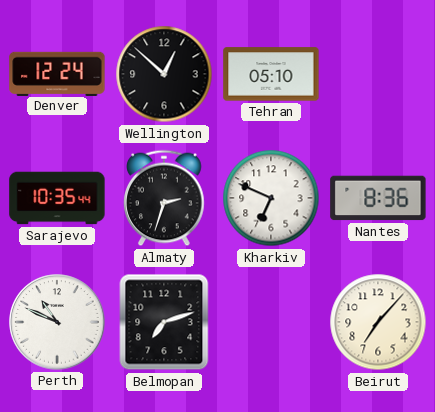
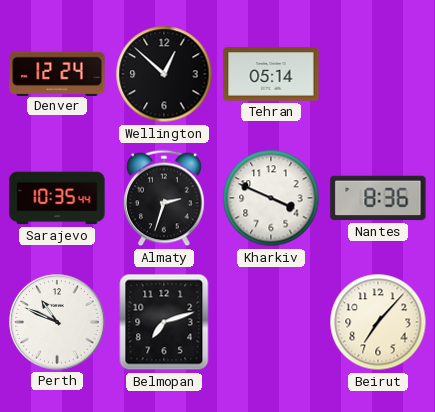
Tehran: 05:10 -> 05:14
Kharkiv: 6:49 -> 3:49
